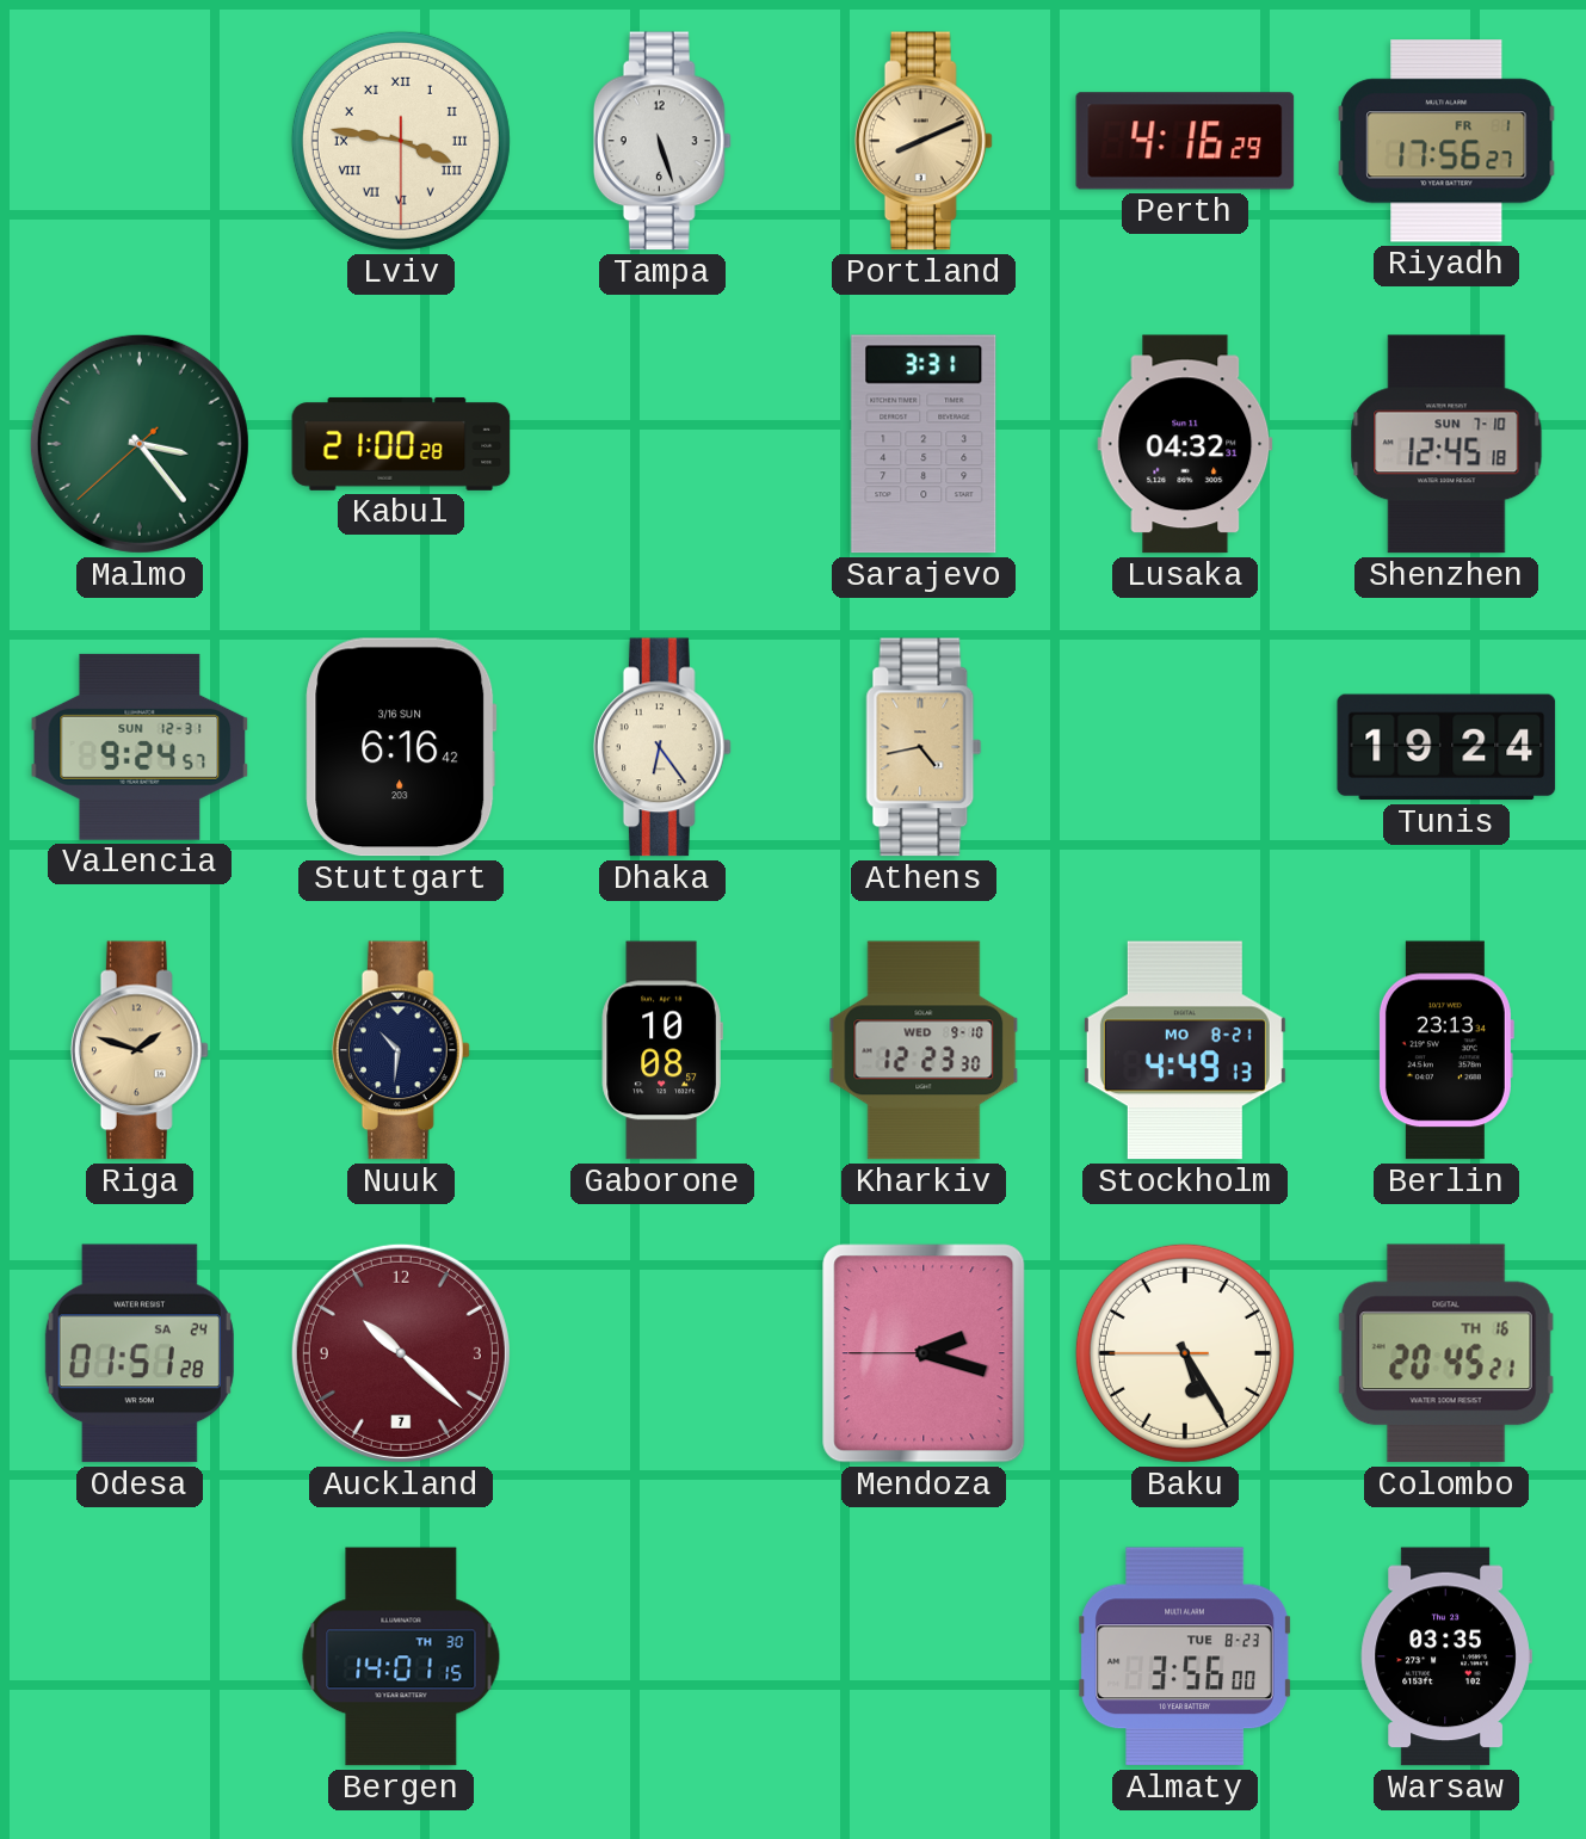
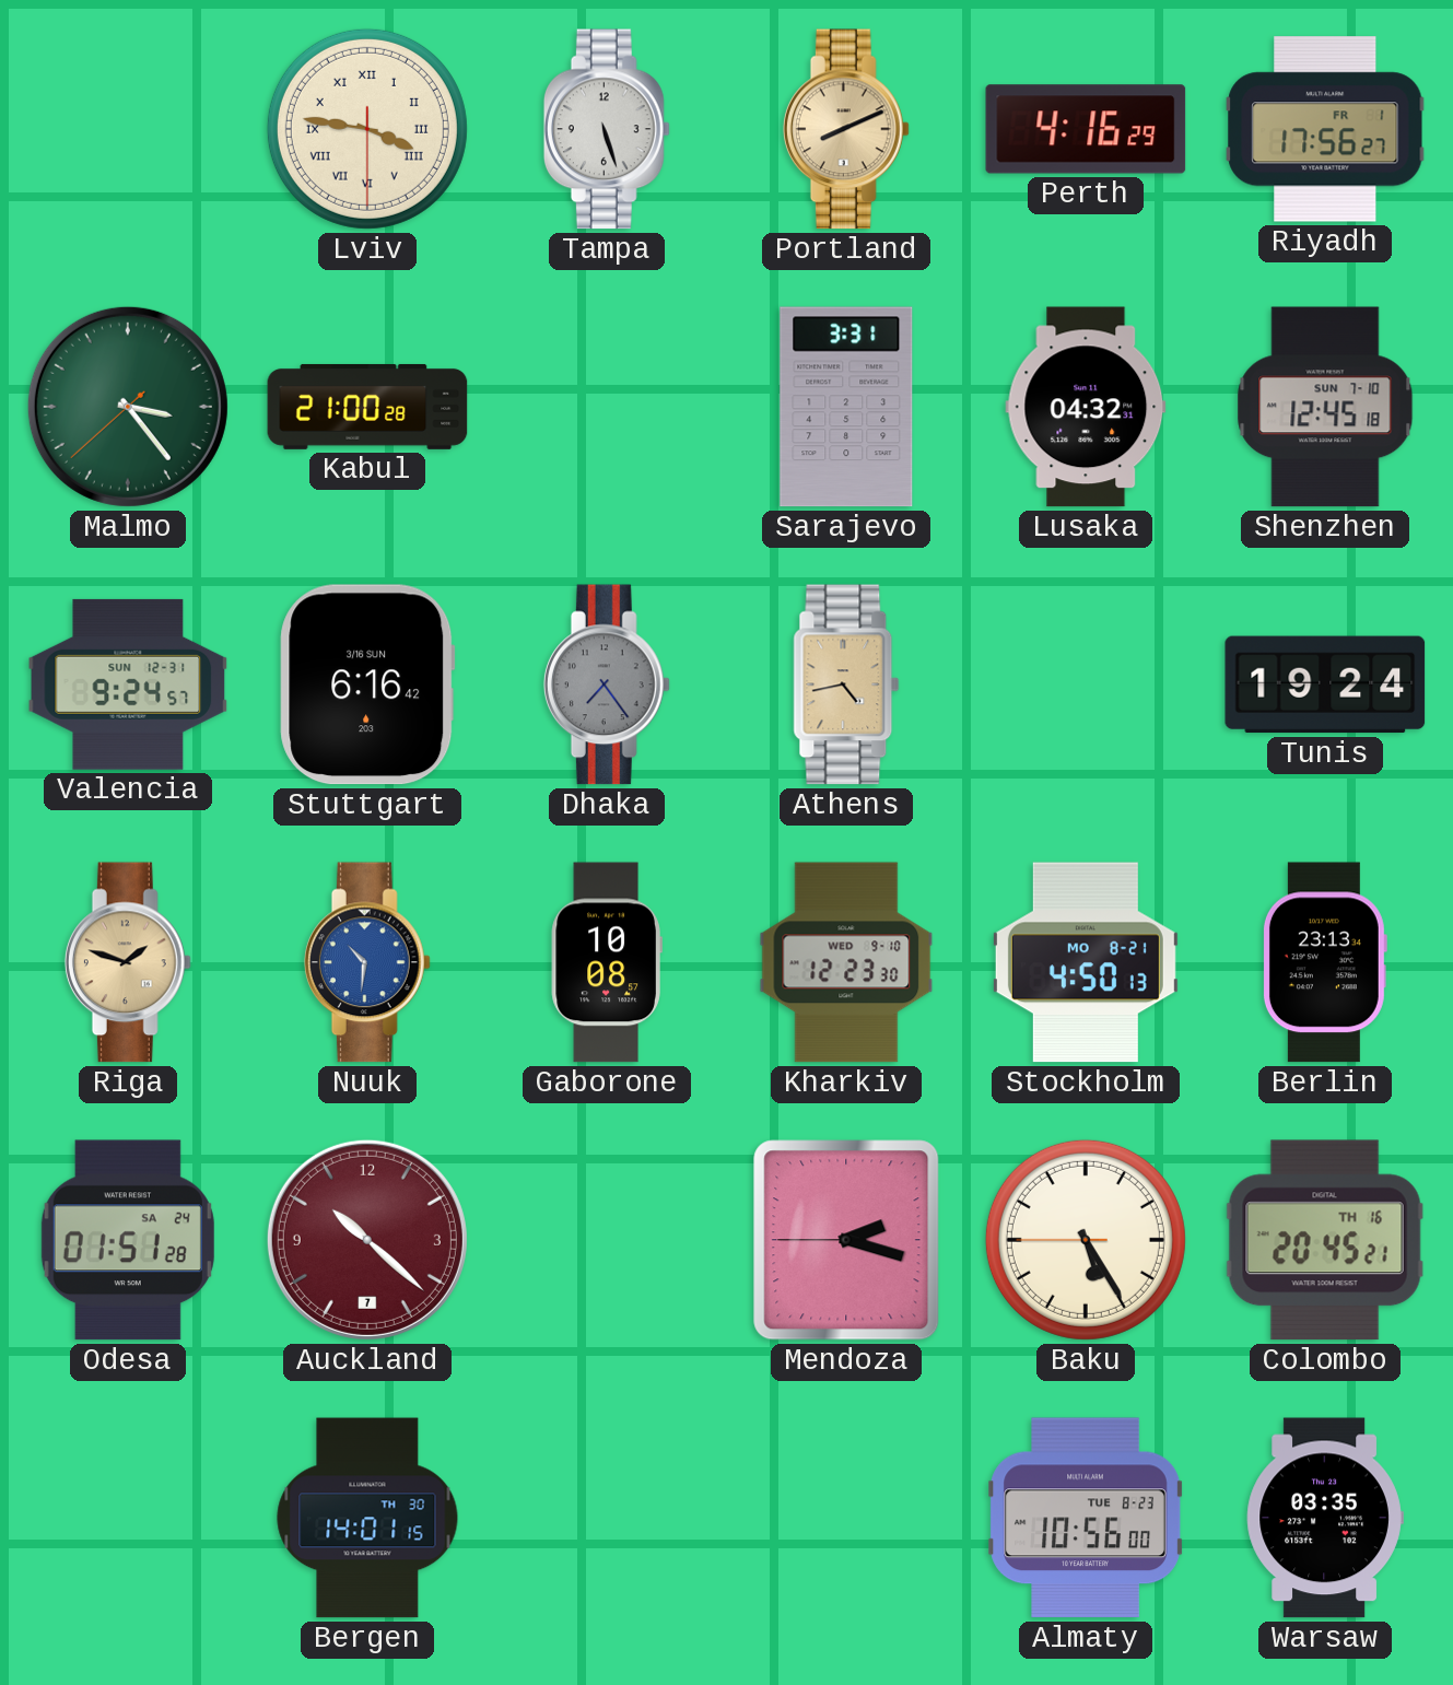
Dhaka: 6:24 -> 7:24
Dhaka dial: cream -> grey
Nuuk dial: navy -> blue
Stockholm: 4:49 -> 4:50
Almaty: 3:56 -> 10:56
